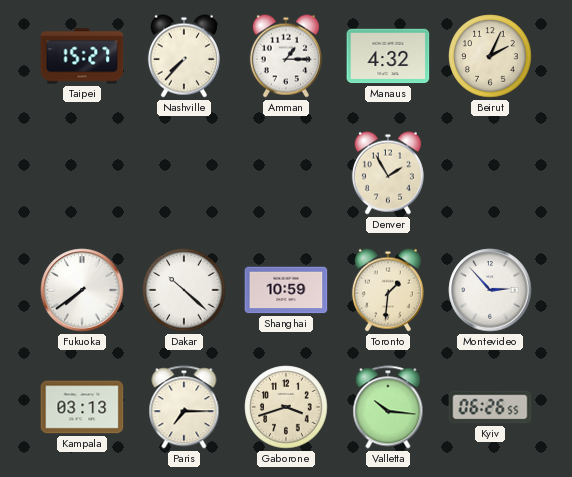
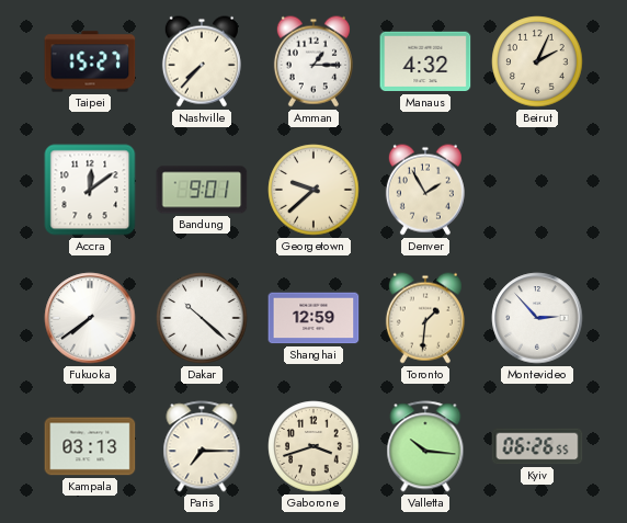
Accra: none -> 12:09
Bandung: none -> 9:01
Georgetown: none -> 9:38
Shanghai: 10:59 -> 12:59
